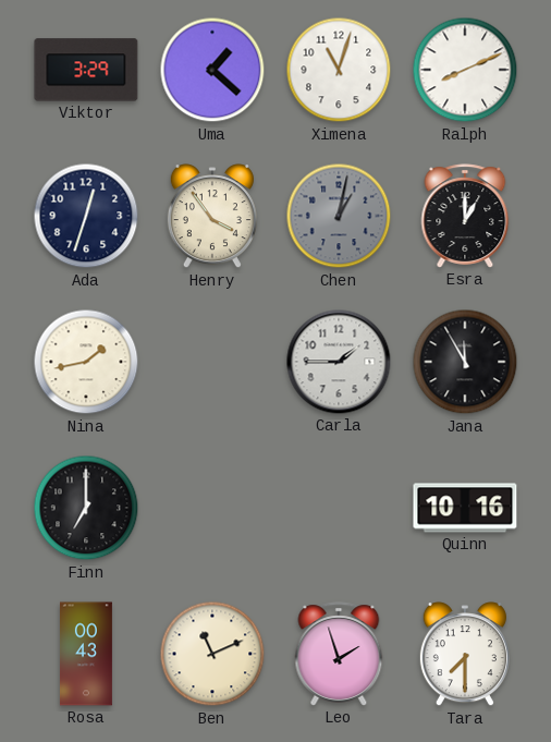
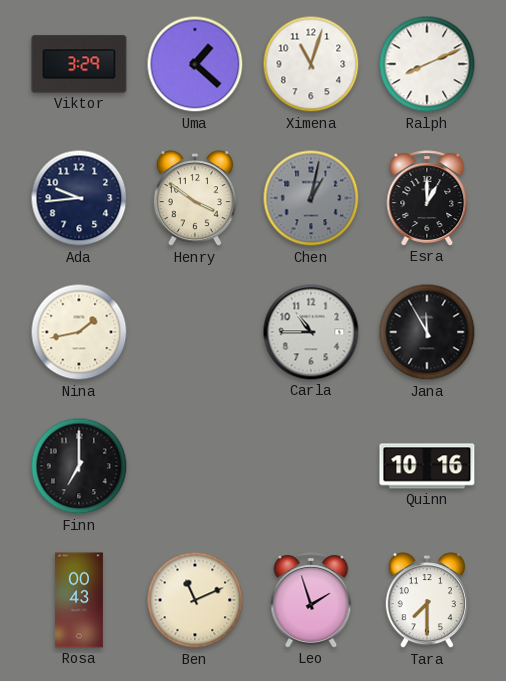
Ada: 12:33 -> 9:44
Henry: 3:54 -> 3:51
Carla: 1:45 -> 10:45
